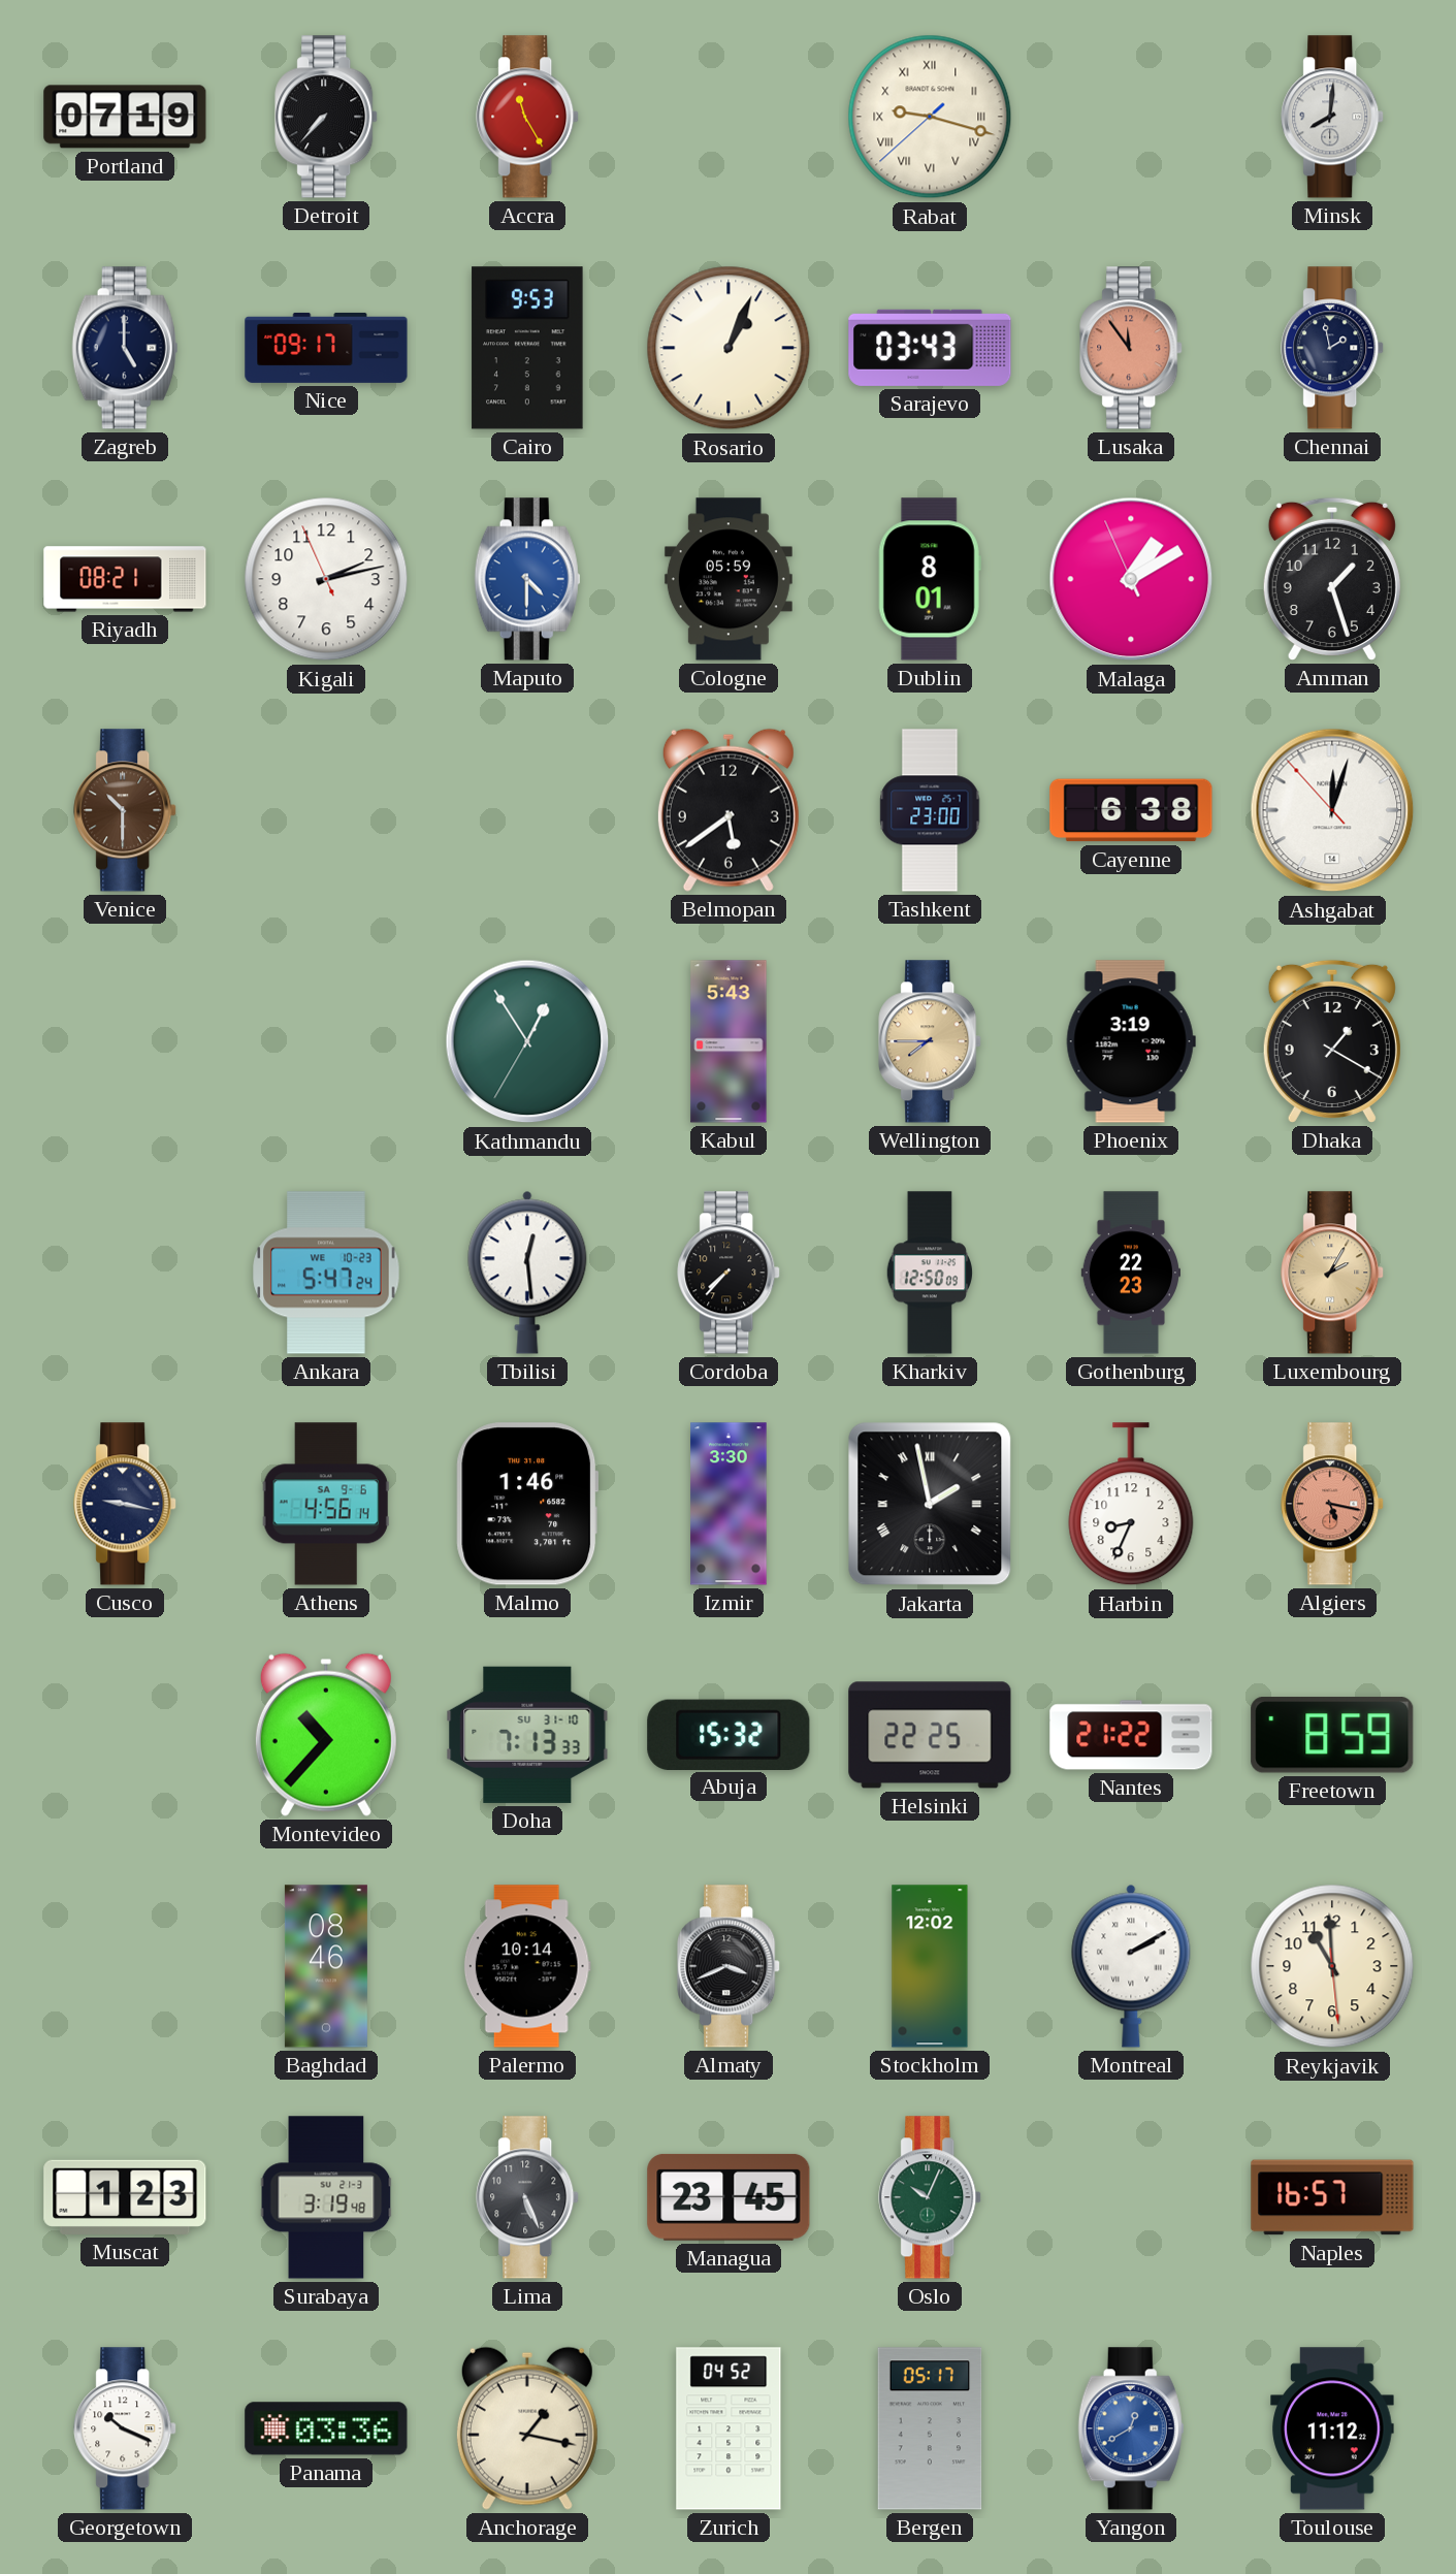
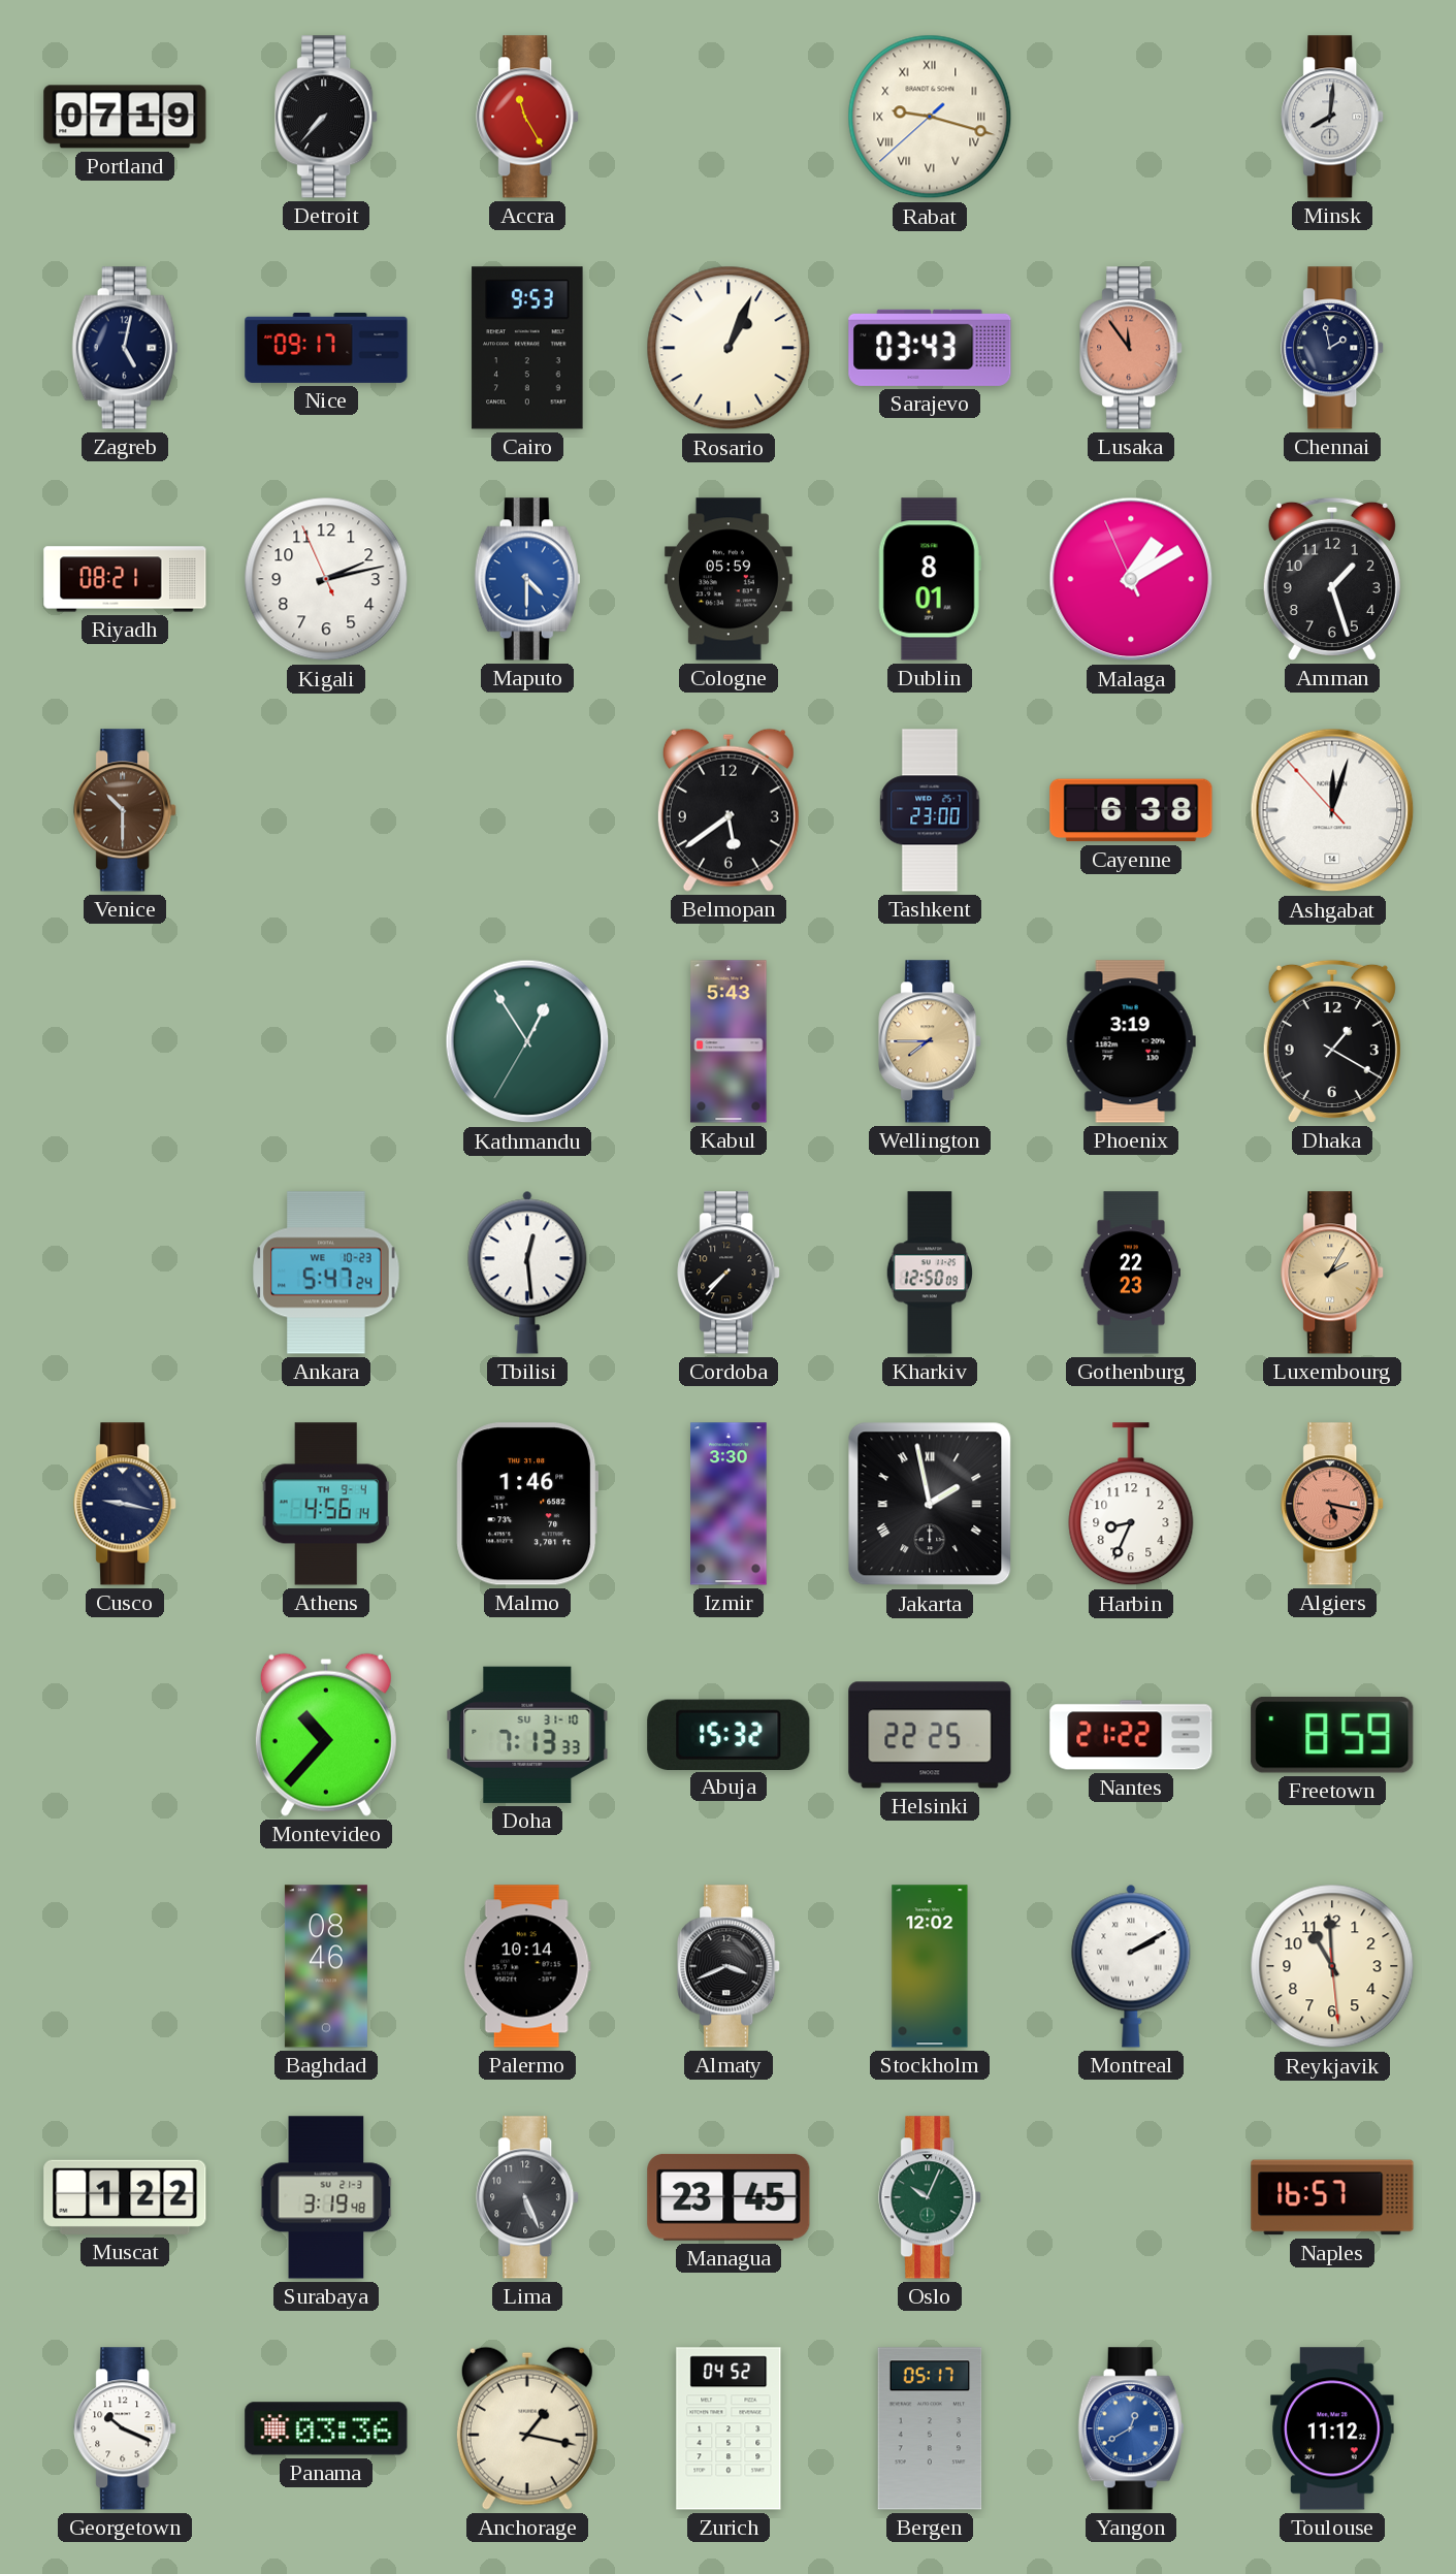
Zagreb: 5:00 -> 5:02
Athens date: SA 9-6 -> TH 9-4
Muscat: 1:23 -> 1:22
